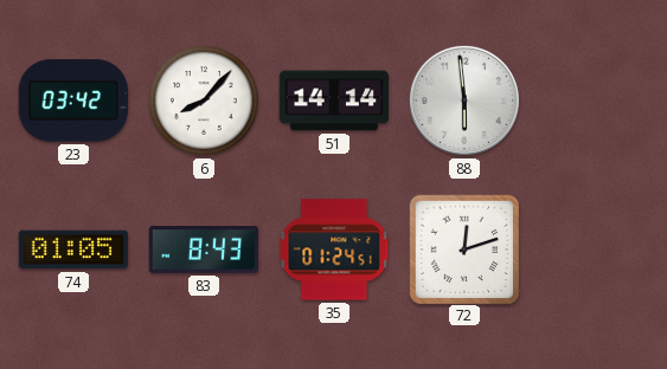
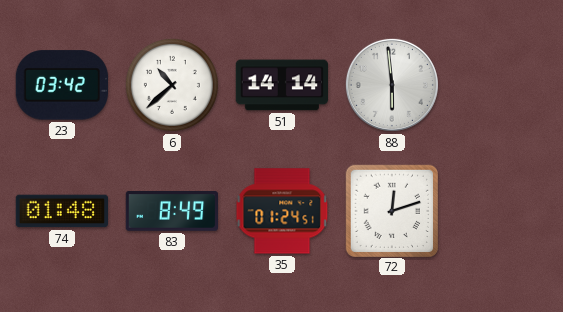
6: 8:07 -> 10:38
74: 01:05 -> 01:48
83: 8:43 -> 8:49
